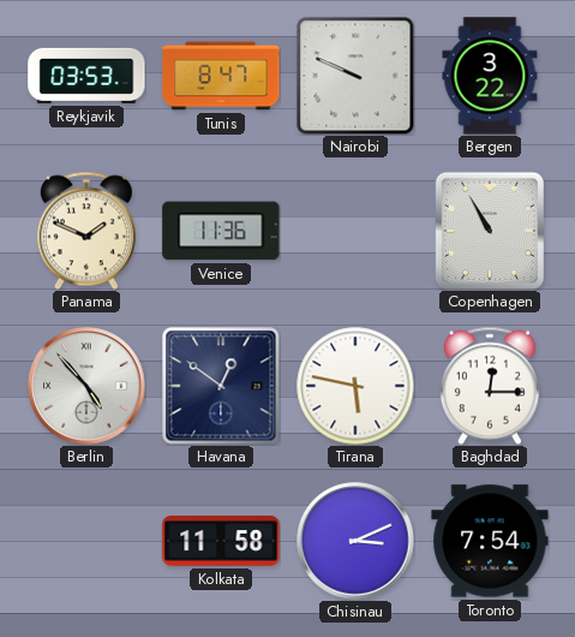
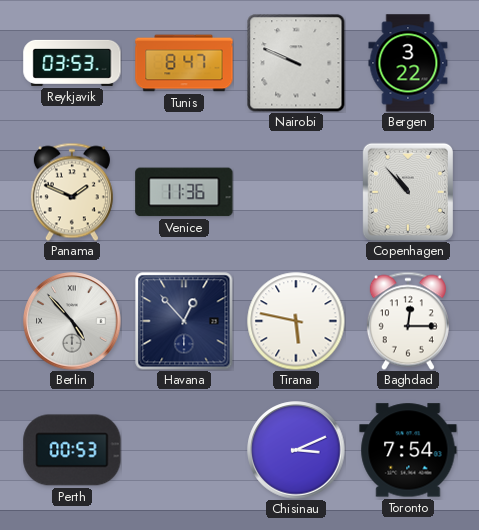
Copenhagen: 10:55 -> 10:53
Havana: 12:51 -> 12:53
Perth: none -> 00:53
Kolkata: 11:58 -> none
